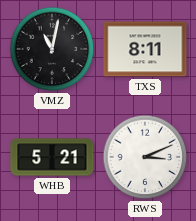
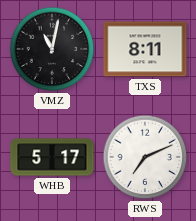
WHB: 5:21 -> 5:17
RWS: 3:11 -> 7:11
